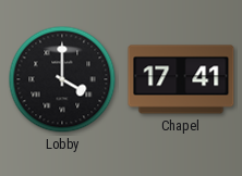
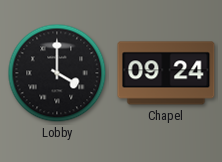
Chapel: 17:41 -> 09:24
